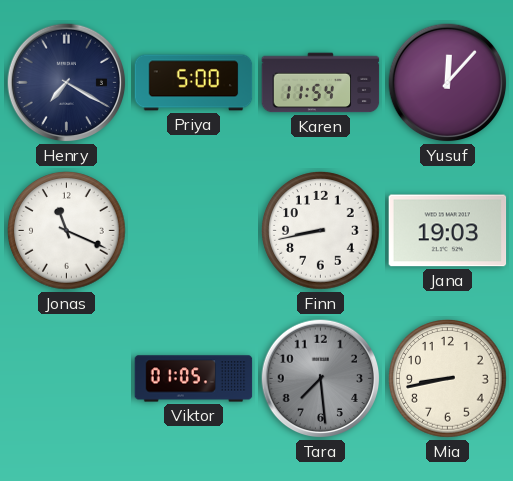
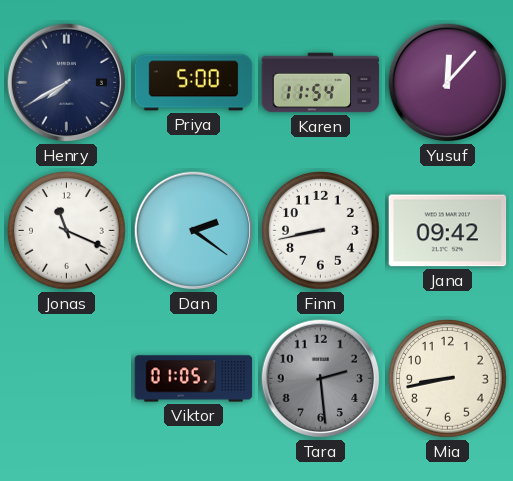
Henry: 7:20 -> 7:40
Dan: none -> 2:21
Jana: 19:03 -> 09:42
Tara: 7:29 -> 2:29
